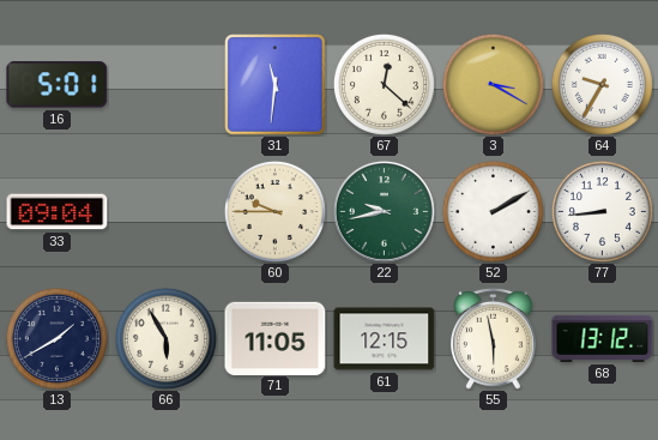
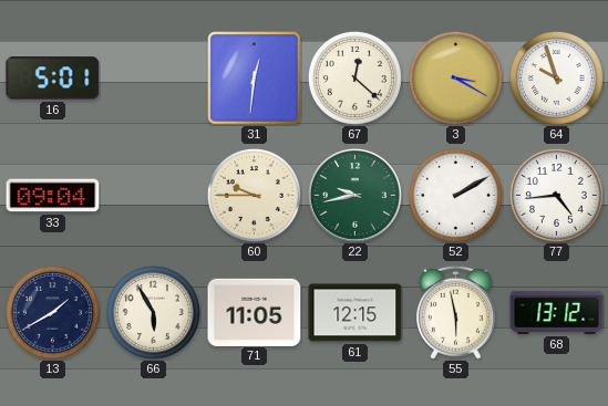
31: 11:31 -> 12:31
64: 9:35 -> 9:57
77: 8:44 -> 4:44
